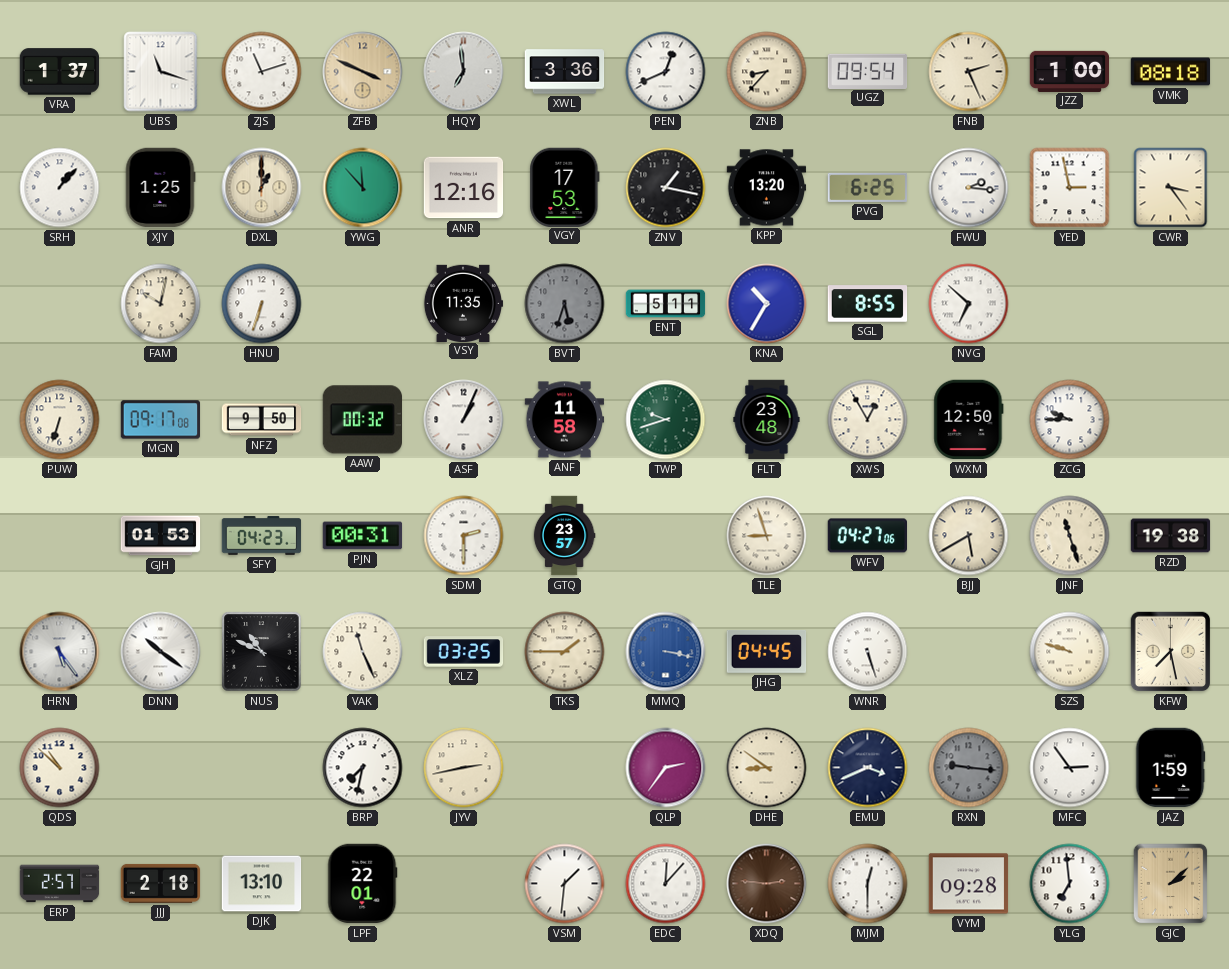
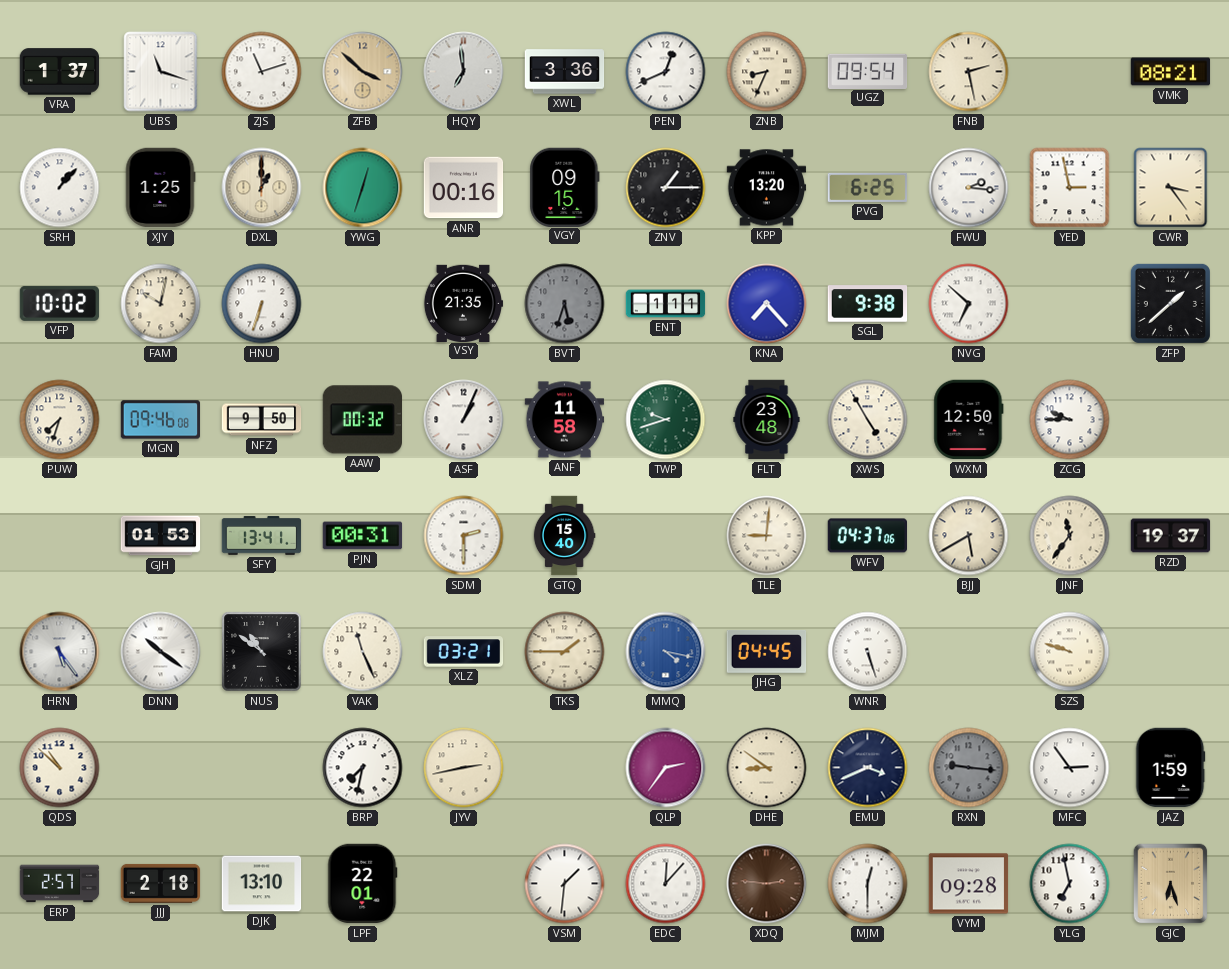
ZFB: 3:49 -> 3:52
ZNB: 8:37 -> 8:34
FNB: 2:26 -> 2:28
JZZ: 1:00 -> none
VMK: 08:18 -> 08:21
YWG: 11:53 -> 12:33
ANR: 12:16 -> 00:16
VGY: 17:53 -> 09:15
ZNV: 1:17 -> 1:15
VFP: none -> 10:02
VSY: 11:35 -> 21:35
ENT: 5:11 -> 1:11
KNA: 10:35 -> 7:23
SGL: 8:55 -> 9:38
ZFP: none -> 1:38
PUW: 6:33 -> 7:33
MGN: 09:17 -> 09:46
XWS: 12:55 -> 4:55
SFY: 04:23 -> 13:41
GTQ: 23:57 -> 15:40
TLE: 8:57 -> 9:01
WFV: 04:27 -> 04:37
JNF: 11:27 -> 11:36
RZD: 19:38 -> 19:37
NUS: 10:49 -> 10:51
XLZ: 03:25 -> 03:21
MMQ: 3:17 -> 4:17
KFW: 7:28 -> none
YLG: 6:59 -> 6:58
GJC: 2:08 -> 6:27
